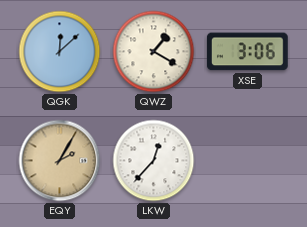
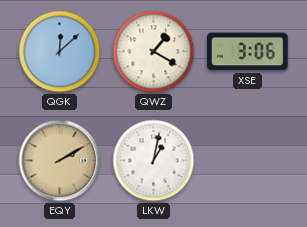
EQY: 2:05 -> 2:10
LKW: 12:37 -> 1:02
